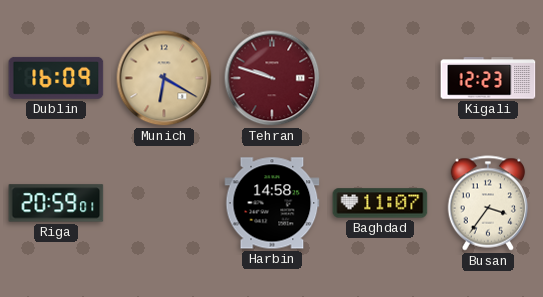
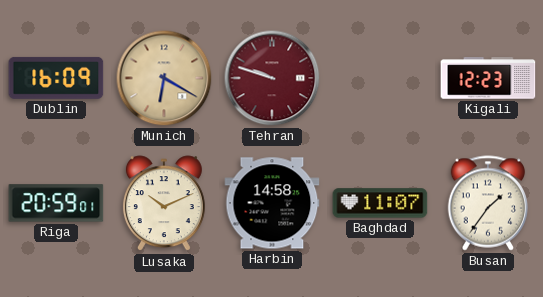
Lusaka: none -> 10:11
Busan: 3:36 -> 1:36
